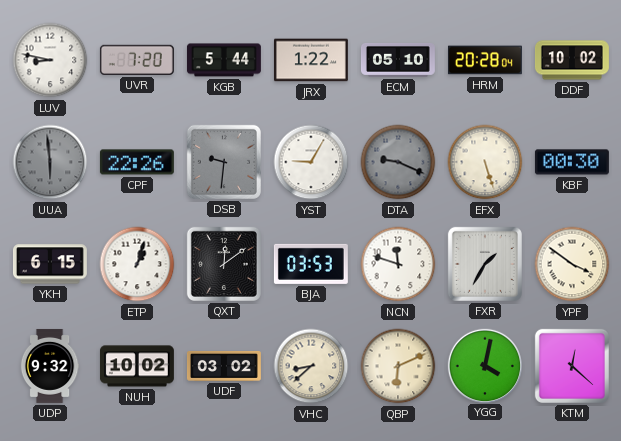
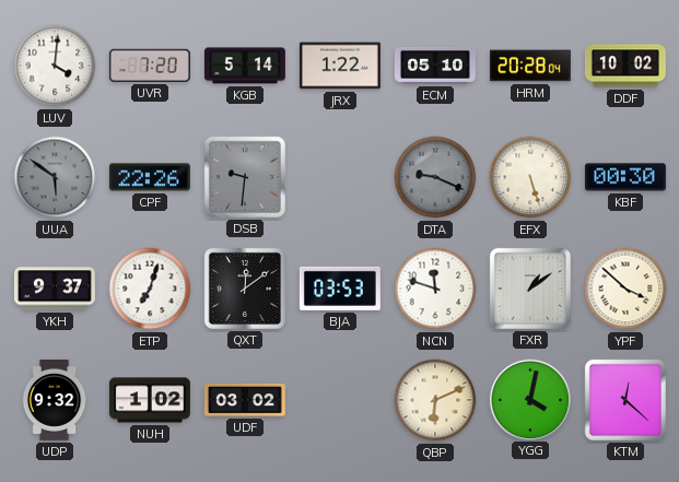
LUV: 8:47 -> 4:01
KGB: 5:44 -> 5:14
UUA: 5:59 -> 5:51
YST: 9:05 -> none
YKH: 6:15 -> 9:37
ETP: 1:03 -> 7:03
FXR: 1:35 -> 1:09
YPF: 3:51 -> 3:52
NUH: 10:02 -> 1:02
VHC: 8:38 -> none
